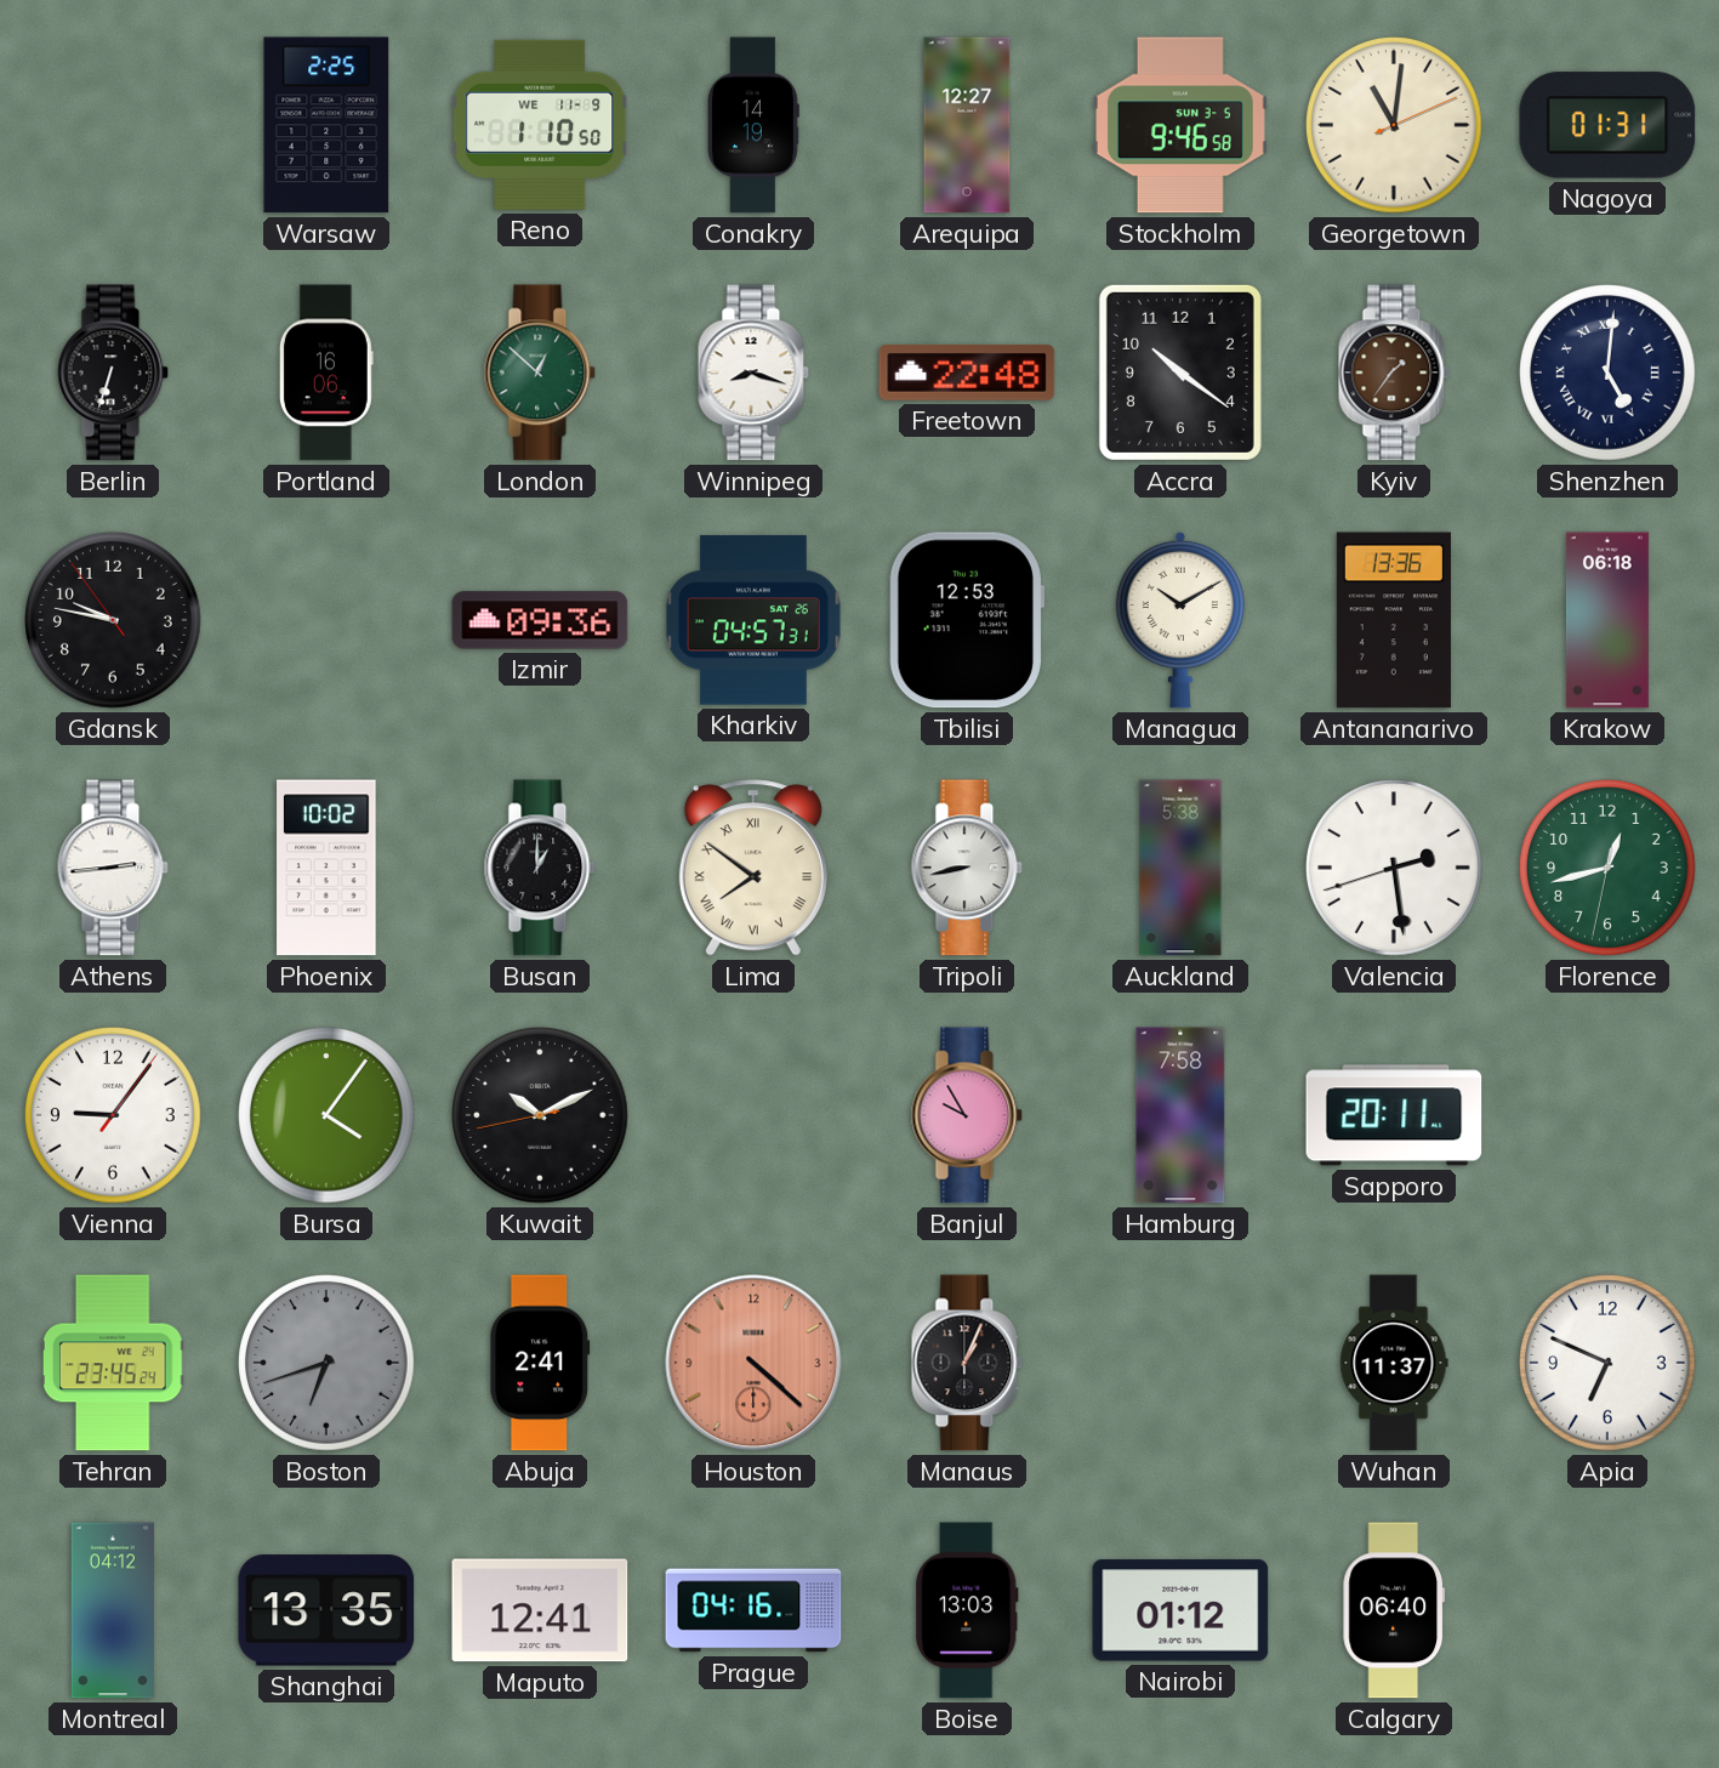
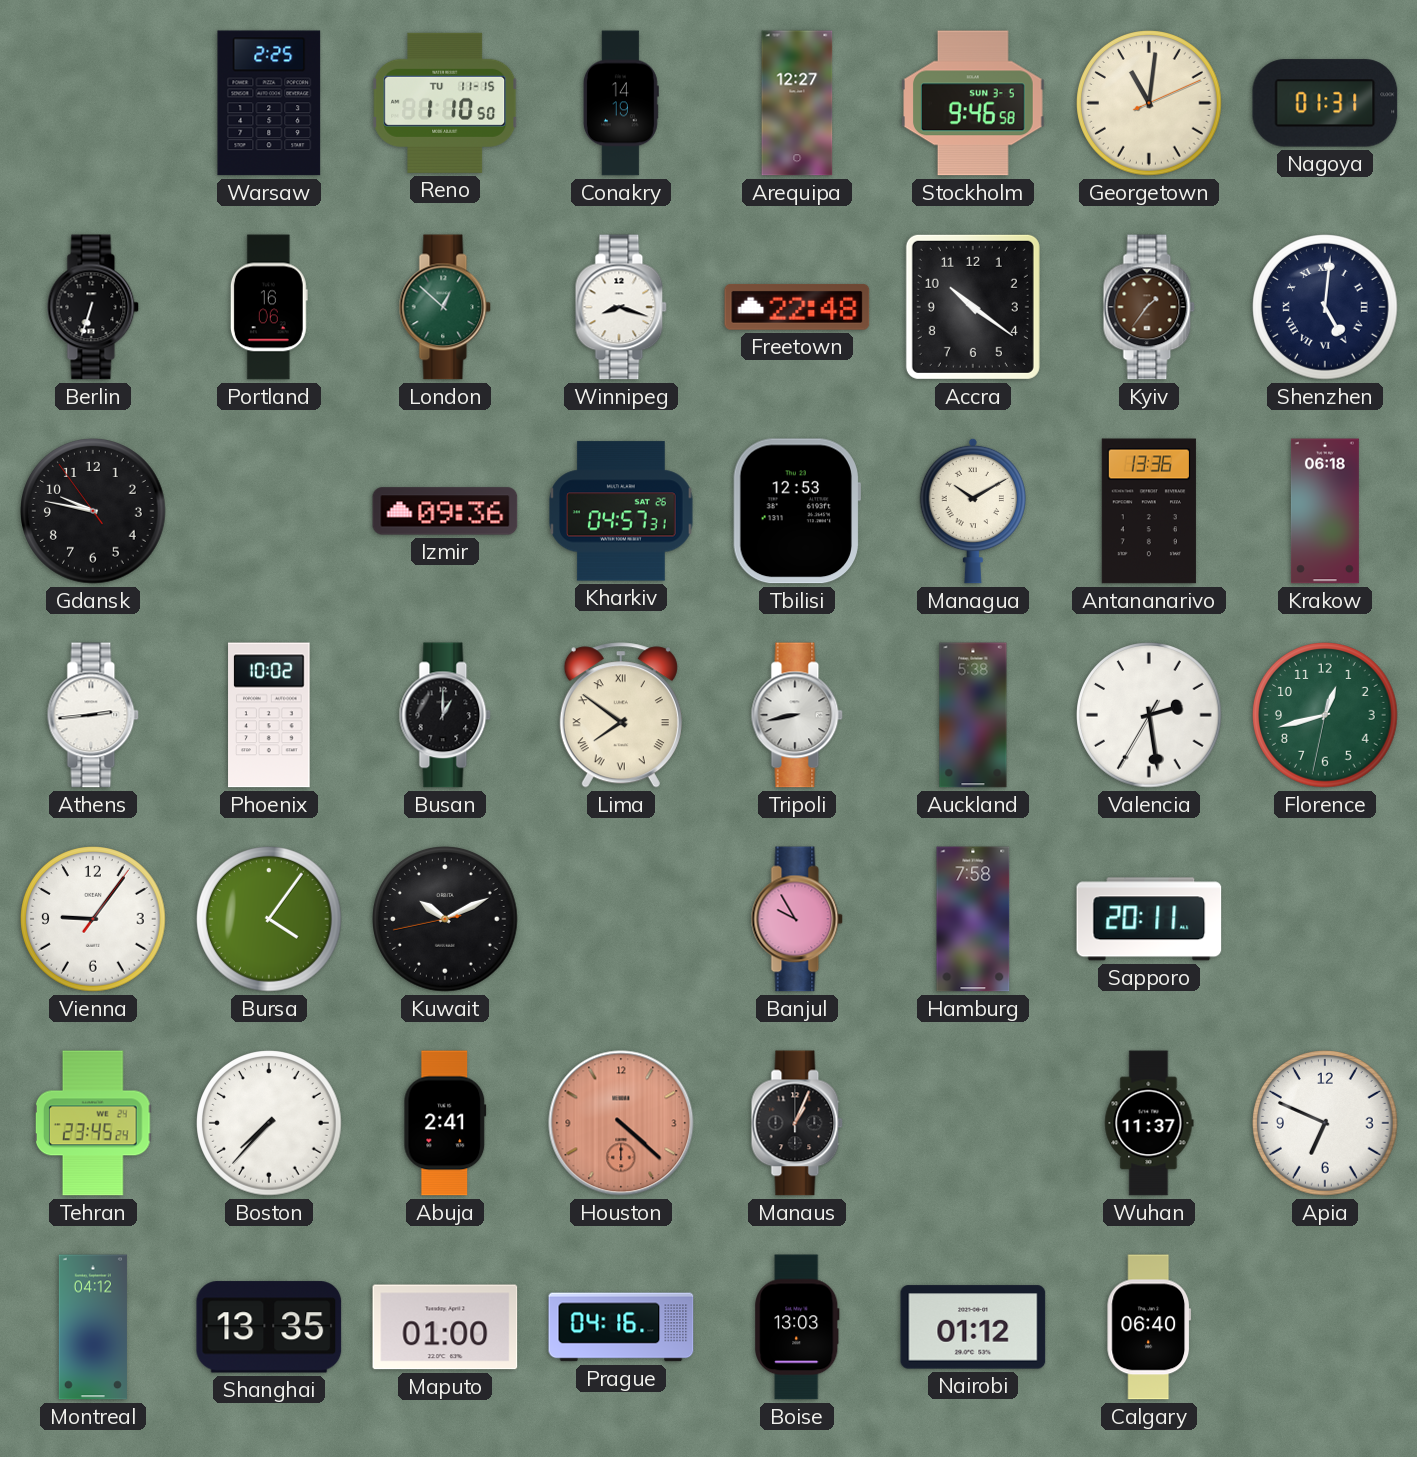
Reno date: WE 11-9 -> TU 11-15
Valencia: 2:28:42 -> 2:28:35
Boston: 6:42 -> 7:37
Boston dial: grey -> white
Maputo: 12:41 -> 01:00
